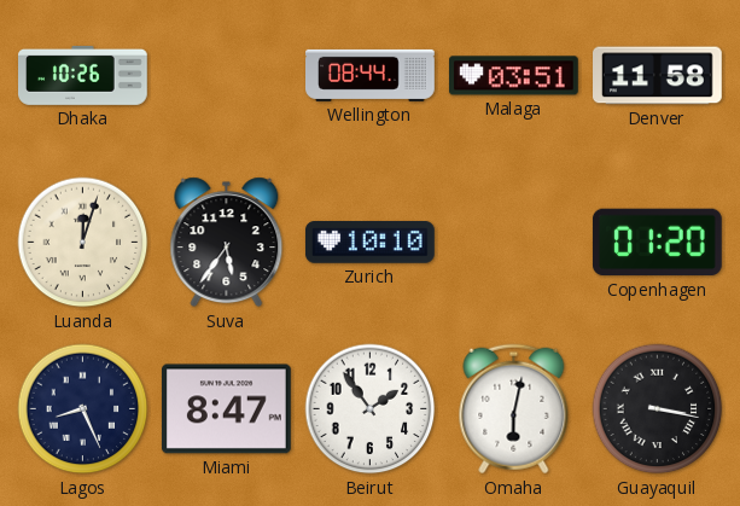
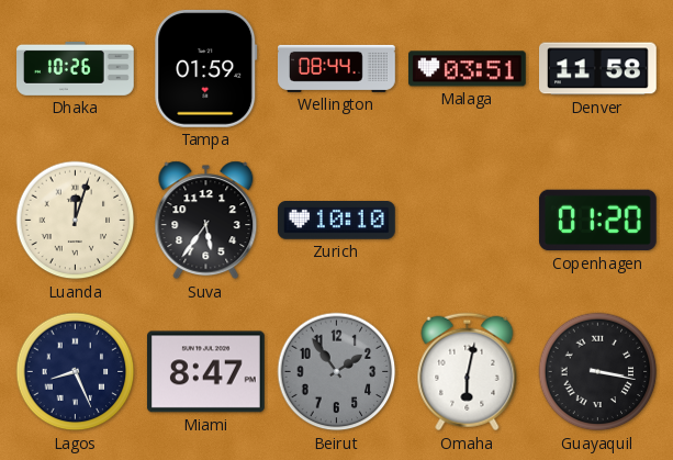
Tampa: none -> 01:59
Beirut dial: white -> grey
